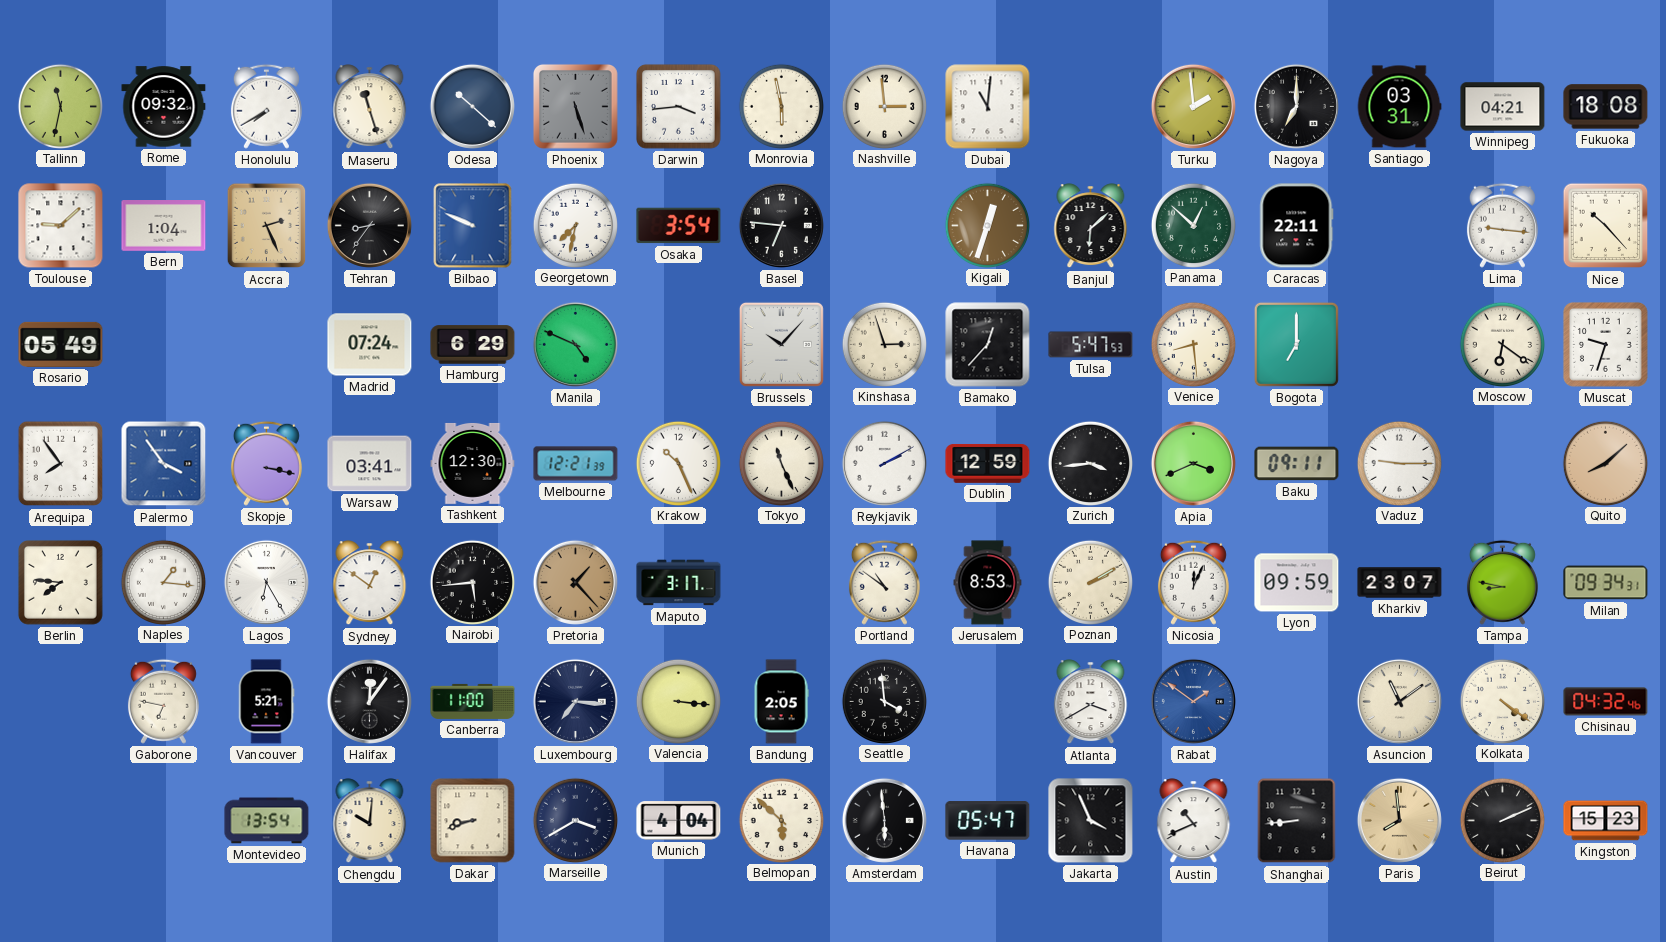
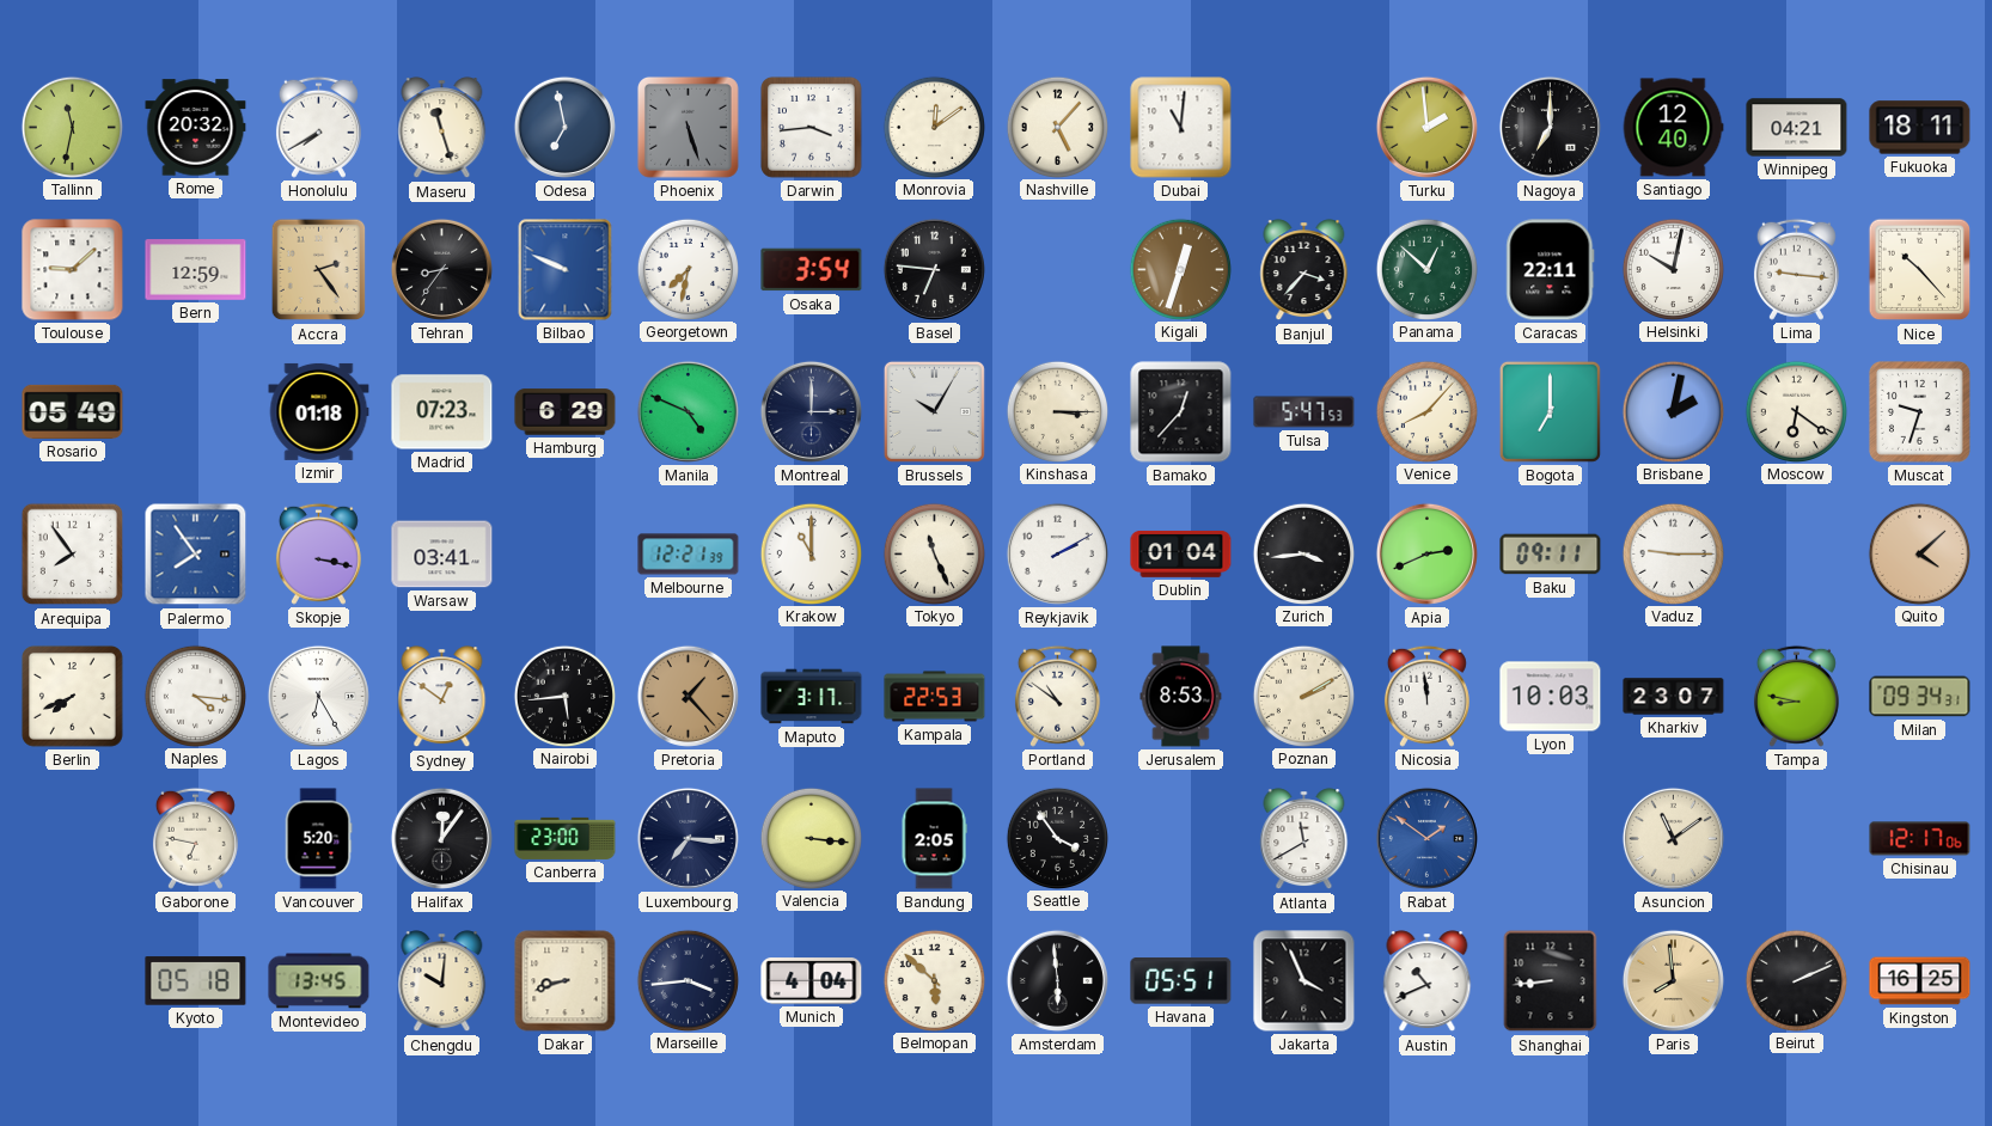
Rome: 09:32 -> 20:32
Odesa: 10:22 -> 6:58
Monrovia: 5:58 -> 12:09
Nashville: 2:59 -> 5:07
Santiago: 03:31 -> 12:40
Fukuoka: 18:08 -> 18:11
Bern: 1:04 -> 12:59
Accra: 2:26 -> 2:24
Banjul: 6:08 -> 3:37
Helsinki: none -> 10:02
Izmir: none -> 01:18
Madrid: 07:24 -> 07:23
Montreal: none -> 3:00
Brussels: 10:07 -> 10:05
Kinshasa: 2:57 -> 3:15
Venice: 8:29 -> 8:07
Brisbane: none -> 2:02
Palermo: 3:54 -> 7:54
Tashkent: 12:30 -> none
Krakow: 10:26 -> 11:00
Dublin: 12:59 -> 01:04
Apia: 3:41 -> 2:41
Quito: 8:08 -> 4:08
Berlin: 7:46 -> 7:41
Naples: 1:16 -> 4:16
Kampala: none -> 22:53
Nicosia: 12:04 -> 11:59
Lyon: 09:59 -> 10:03
Vancouver: 5:21 -> 5:20
Canberra: 11:00 -> 23:00
Seattle: 3:59 -> 3:54
Atlanta: 3:40 -> 11:40
Kolkata: 4:21 -> none
Chisinau: 04:32 -> 12:17
Kyoto: none -> 05:18
Montevideo: 13:54 -> 13:45
Marseille: 3:40 -> 3:44
Havana: 05:47 -> 05:51
Kingston: 15:23 -> 16:25
